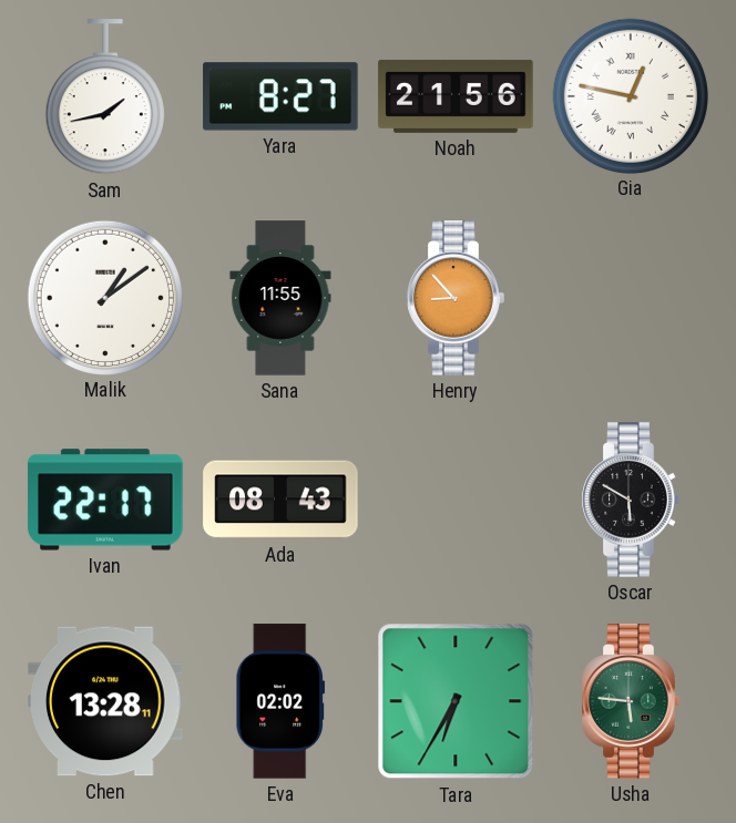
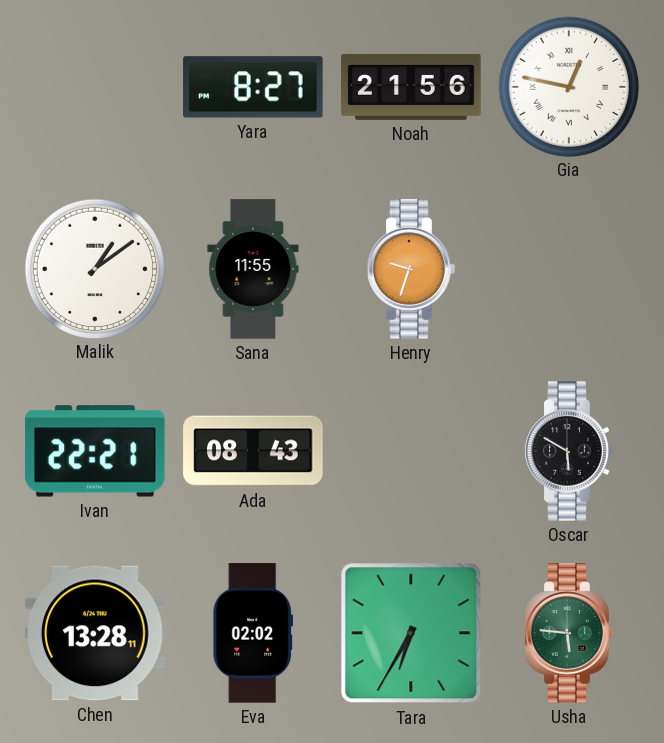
Sam: 1:43 -> none
Henry: 8:53 -> 9:33
Ivan: 22:17 -> 22:21
